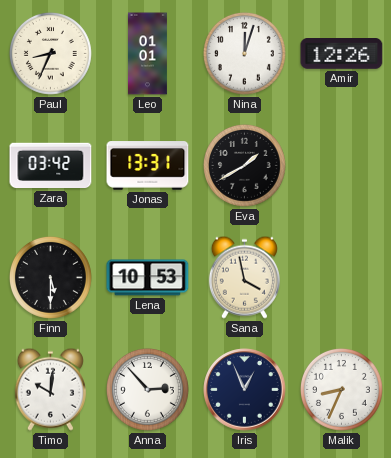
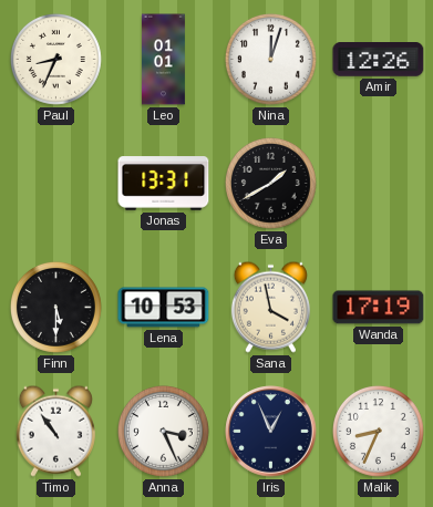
Zara: 03:42 -> none
Wanda: none -> 17:19
Timo: 10:01 -> 10:54
Anna: 2:53 -> 3:26
